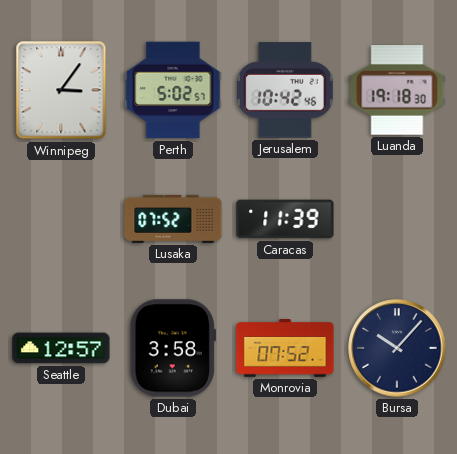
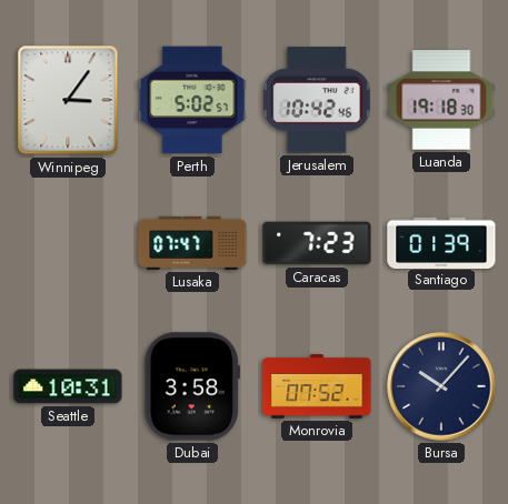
Lusaka: 07:52 -> 07:47
Caracas: 11:39 -> 7:23
Santiago: none -> 01:39
Seattle: 12:57 -> 10:31
